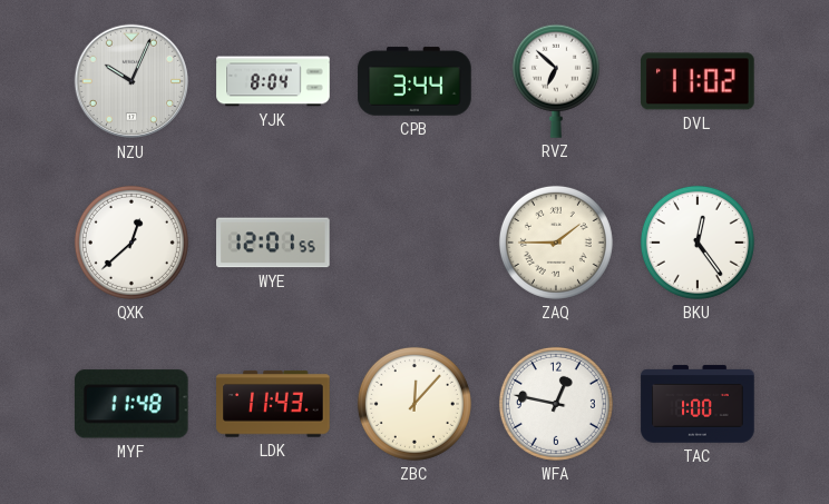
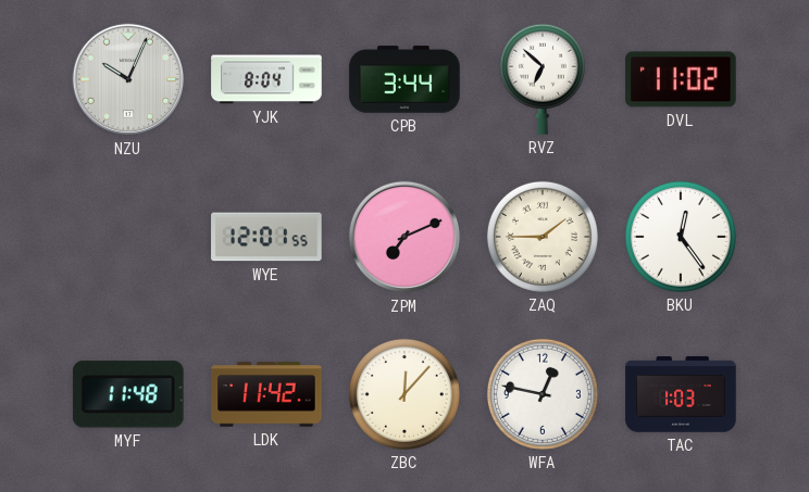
QXK: 12:38 -> none
ZPM: none -> 7:11
LDK: 11:43 -> 11:42
TAC: 1:00 -> 1:03
